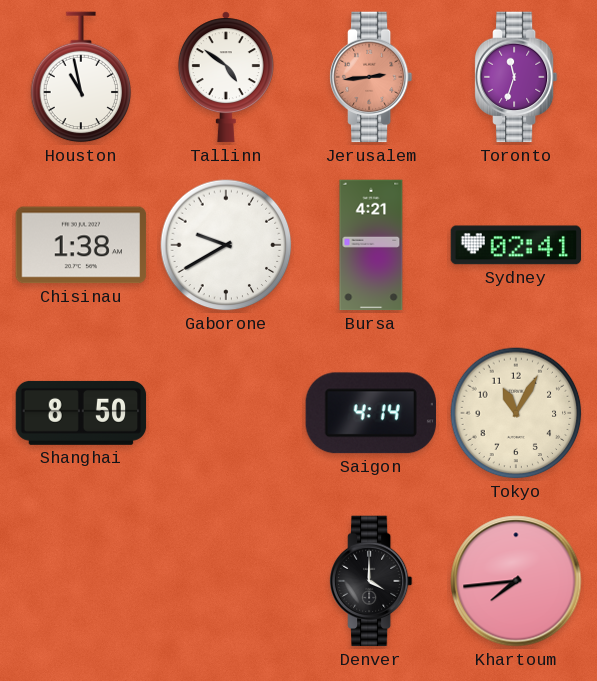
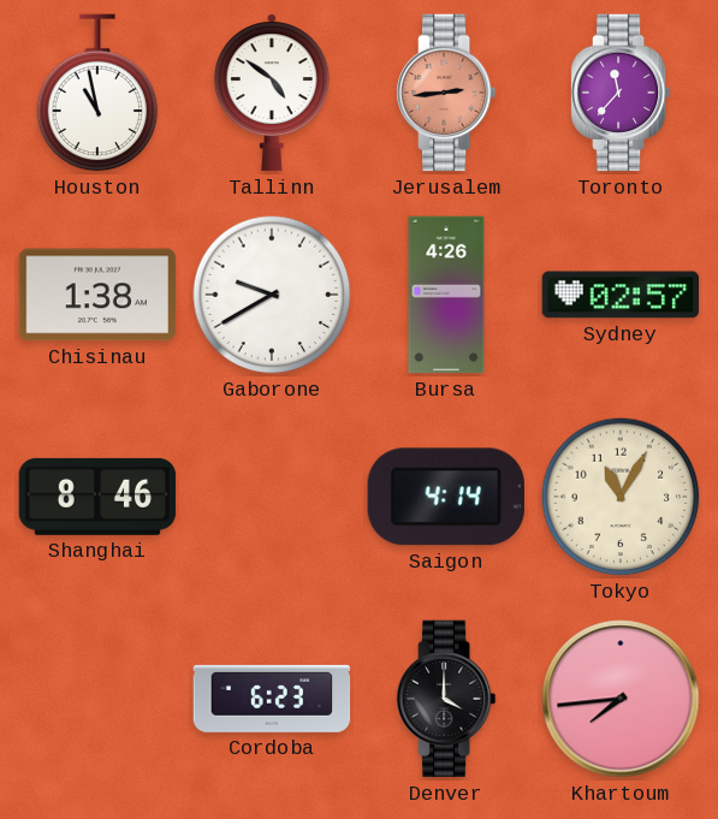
Toronto: 11:33 -> 11:37
Bursa: 4:21 -> 4:26
Sydney: 02:41 -> 02:57
Shanghai: 8:50 -> 8:46
Cordoba: none -> 6:23
